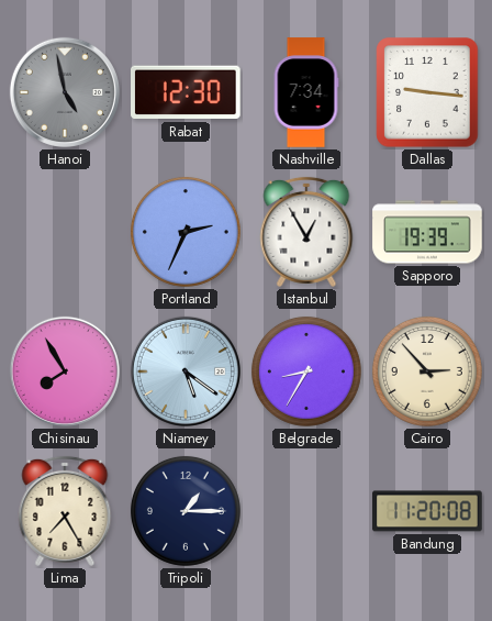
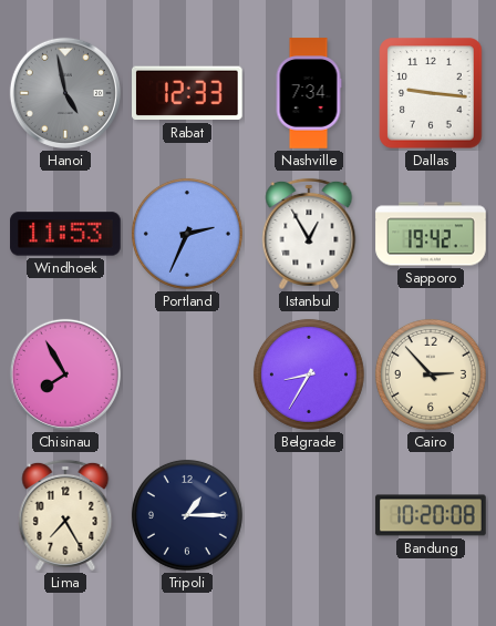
Rabat: 12:30 -> 12:33
Windhoek: none -> 11:53
Sapporo: 19:39 -> 19:42
Niamey: 5:21 -> none
Bandung: 11:20 -> 10:20
